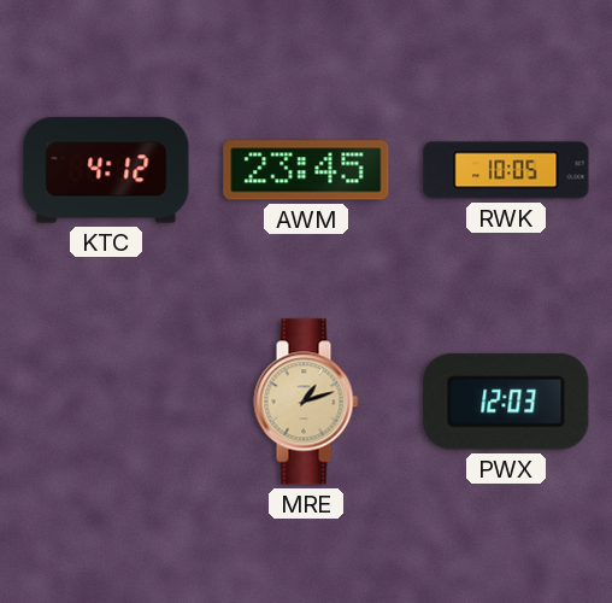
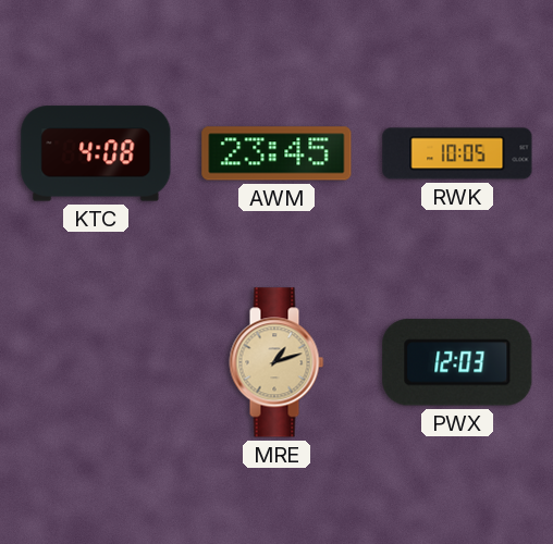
KTC: 4:12 -> 4:08
